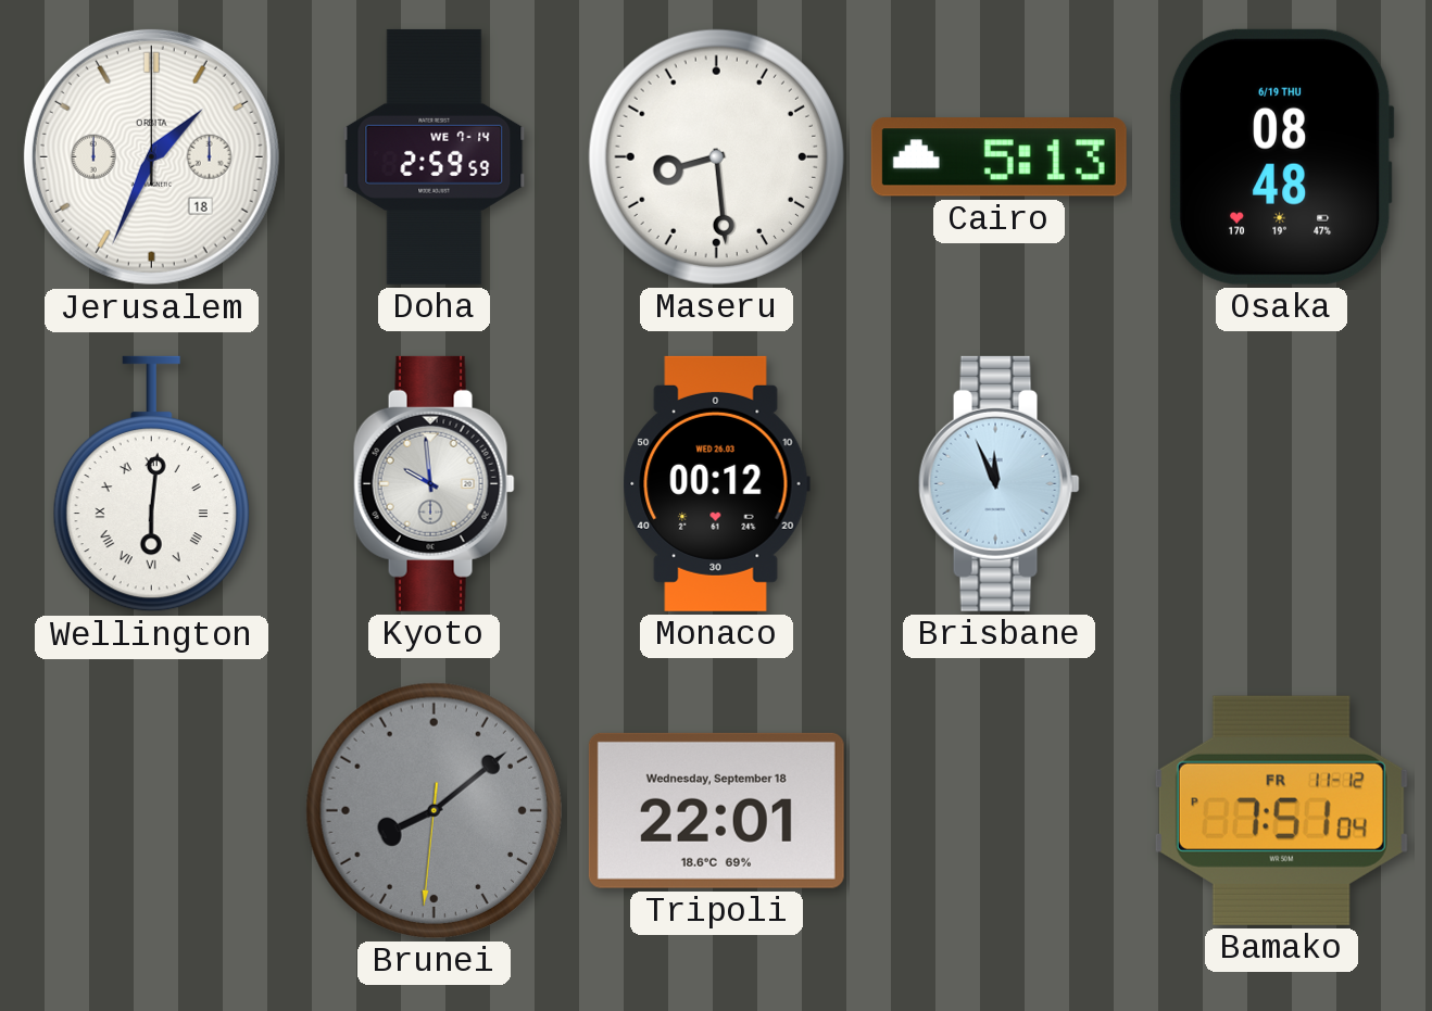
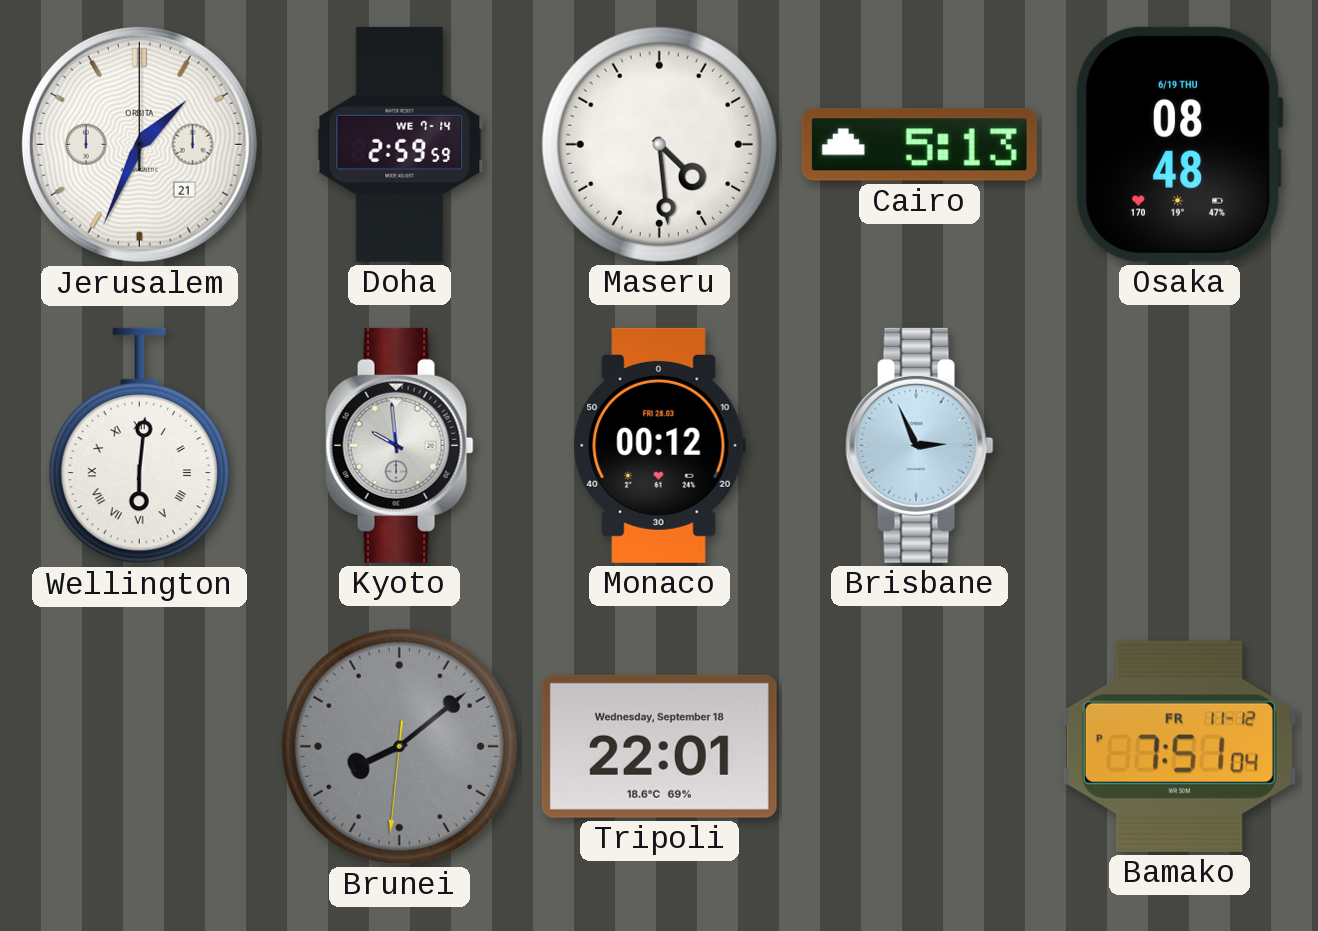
Jerusalem date: 18 -> 21
Maseru: 8:29 -> 4:29
Monaco date: WED 26.03 -> FRI 28.03
Brisbane: 11:56 -> 2:56
